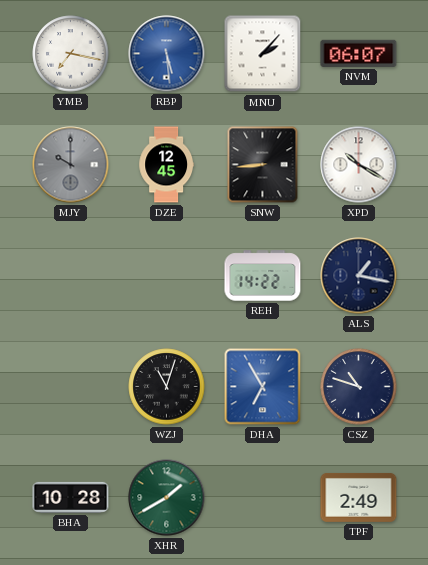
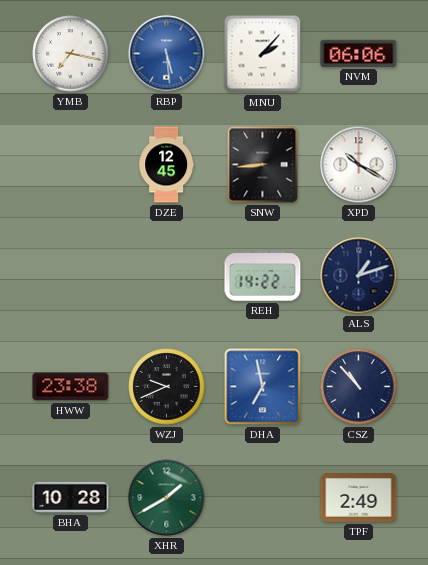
NVM: 06:07 -> 06:06
MJY: 10:00 -> none
ALS: 1:17 -> 1:12
HWW: none -> 23:38
WZJ: 11:03 -> 9:41
DHA: 6:55 -> 6:58
CSZ: 10:48 -> 10:53
